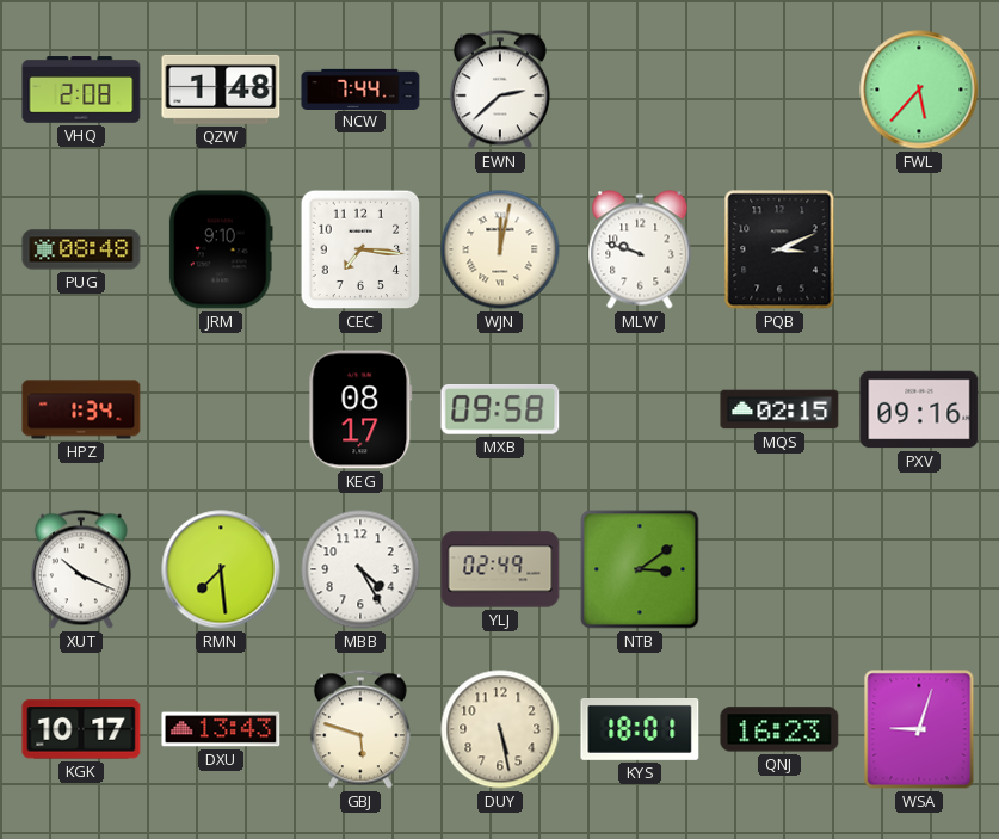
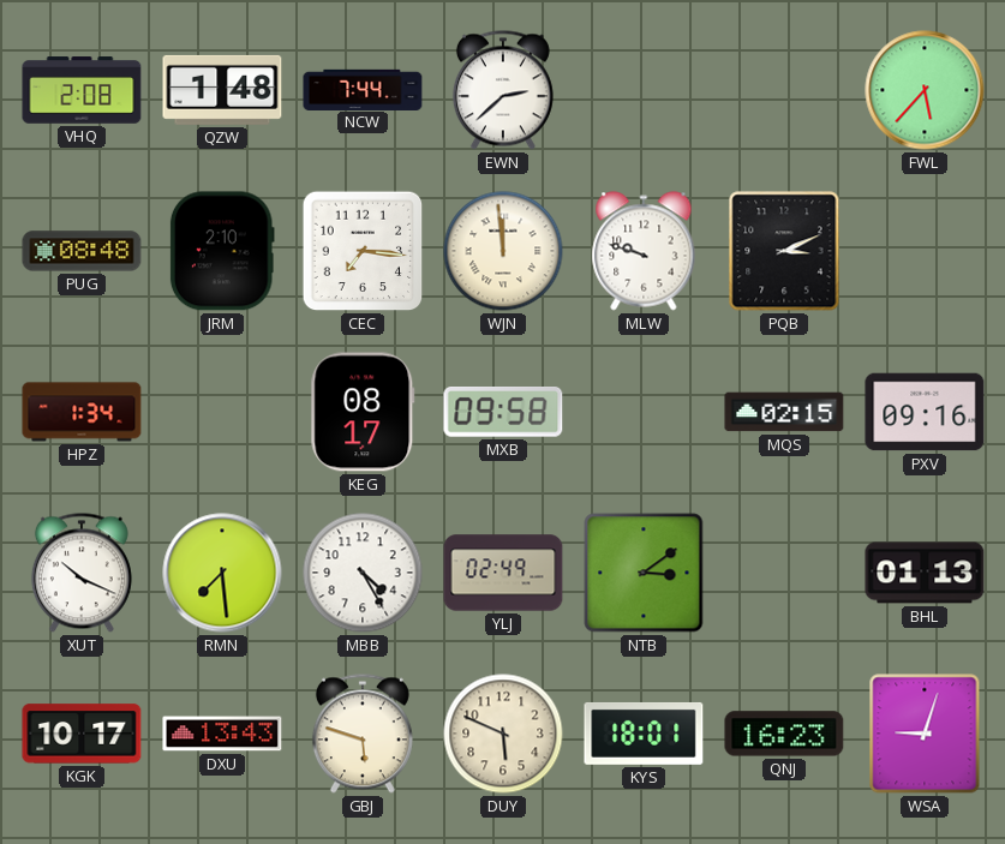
JRM: 9:10 -> 2:10
WJN: 12:02 -> 11:59
BHL: none -> 01:13
DUY: 5:28 -> 5:49
